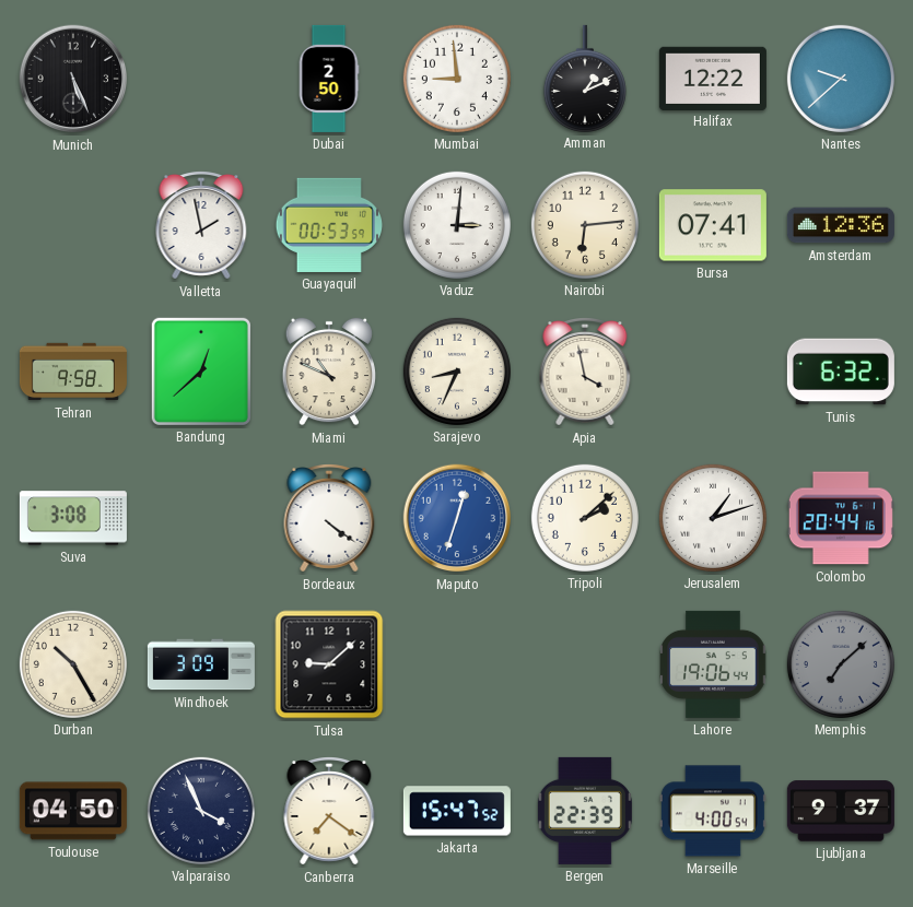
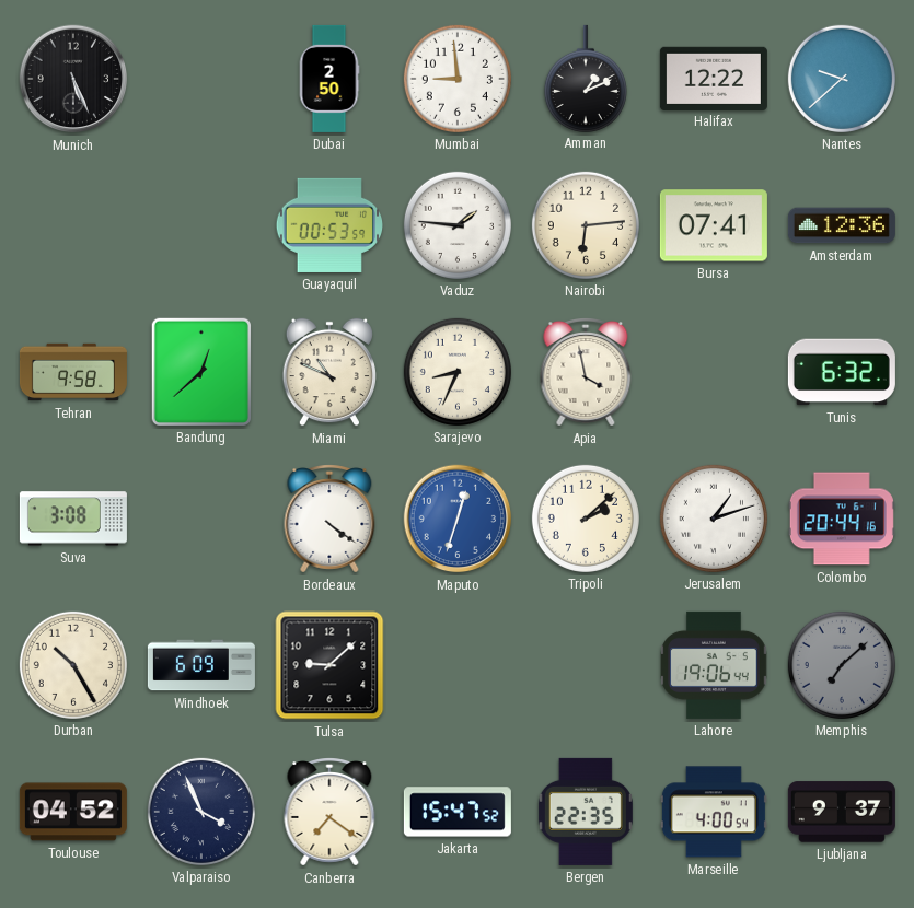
Valletta: 1:58 -> none
Vaduz: 3:01 -> 1:46
Windhoek: 3:09 -> 6:09
Toulouse: 04:50 -> 04:52
Bergen: 22:39 -> 22:35
